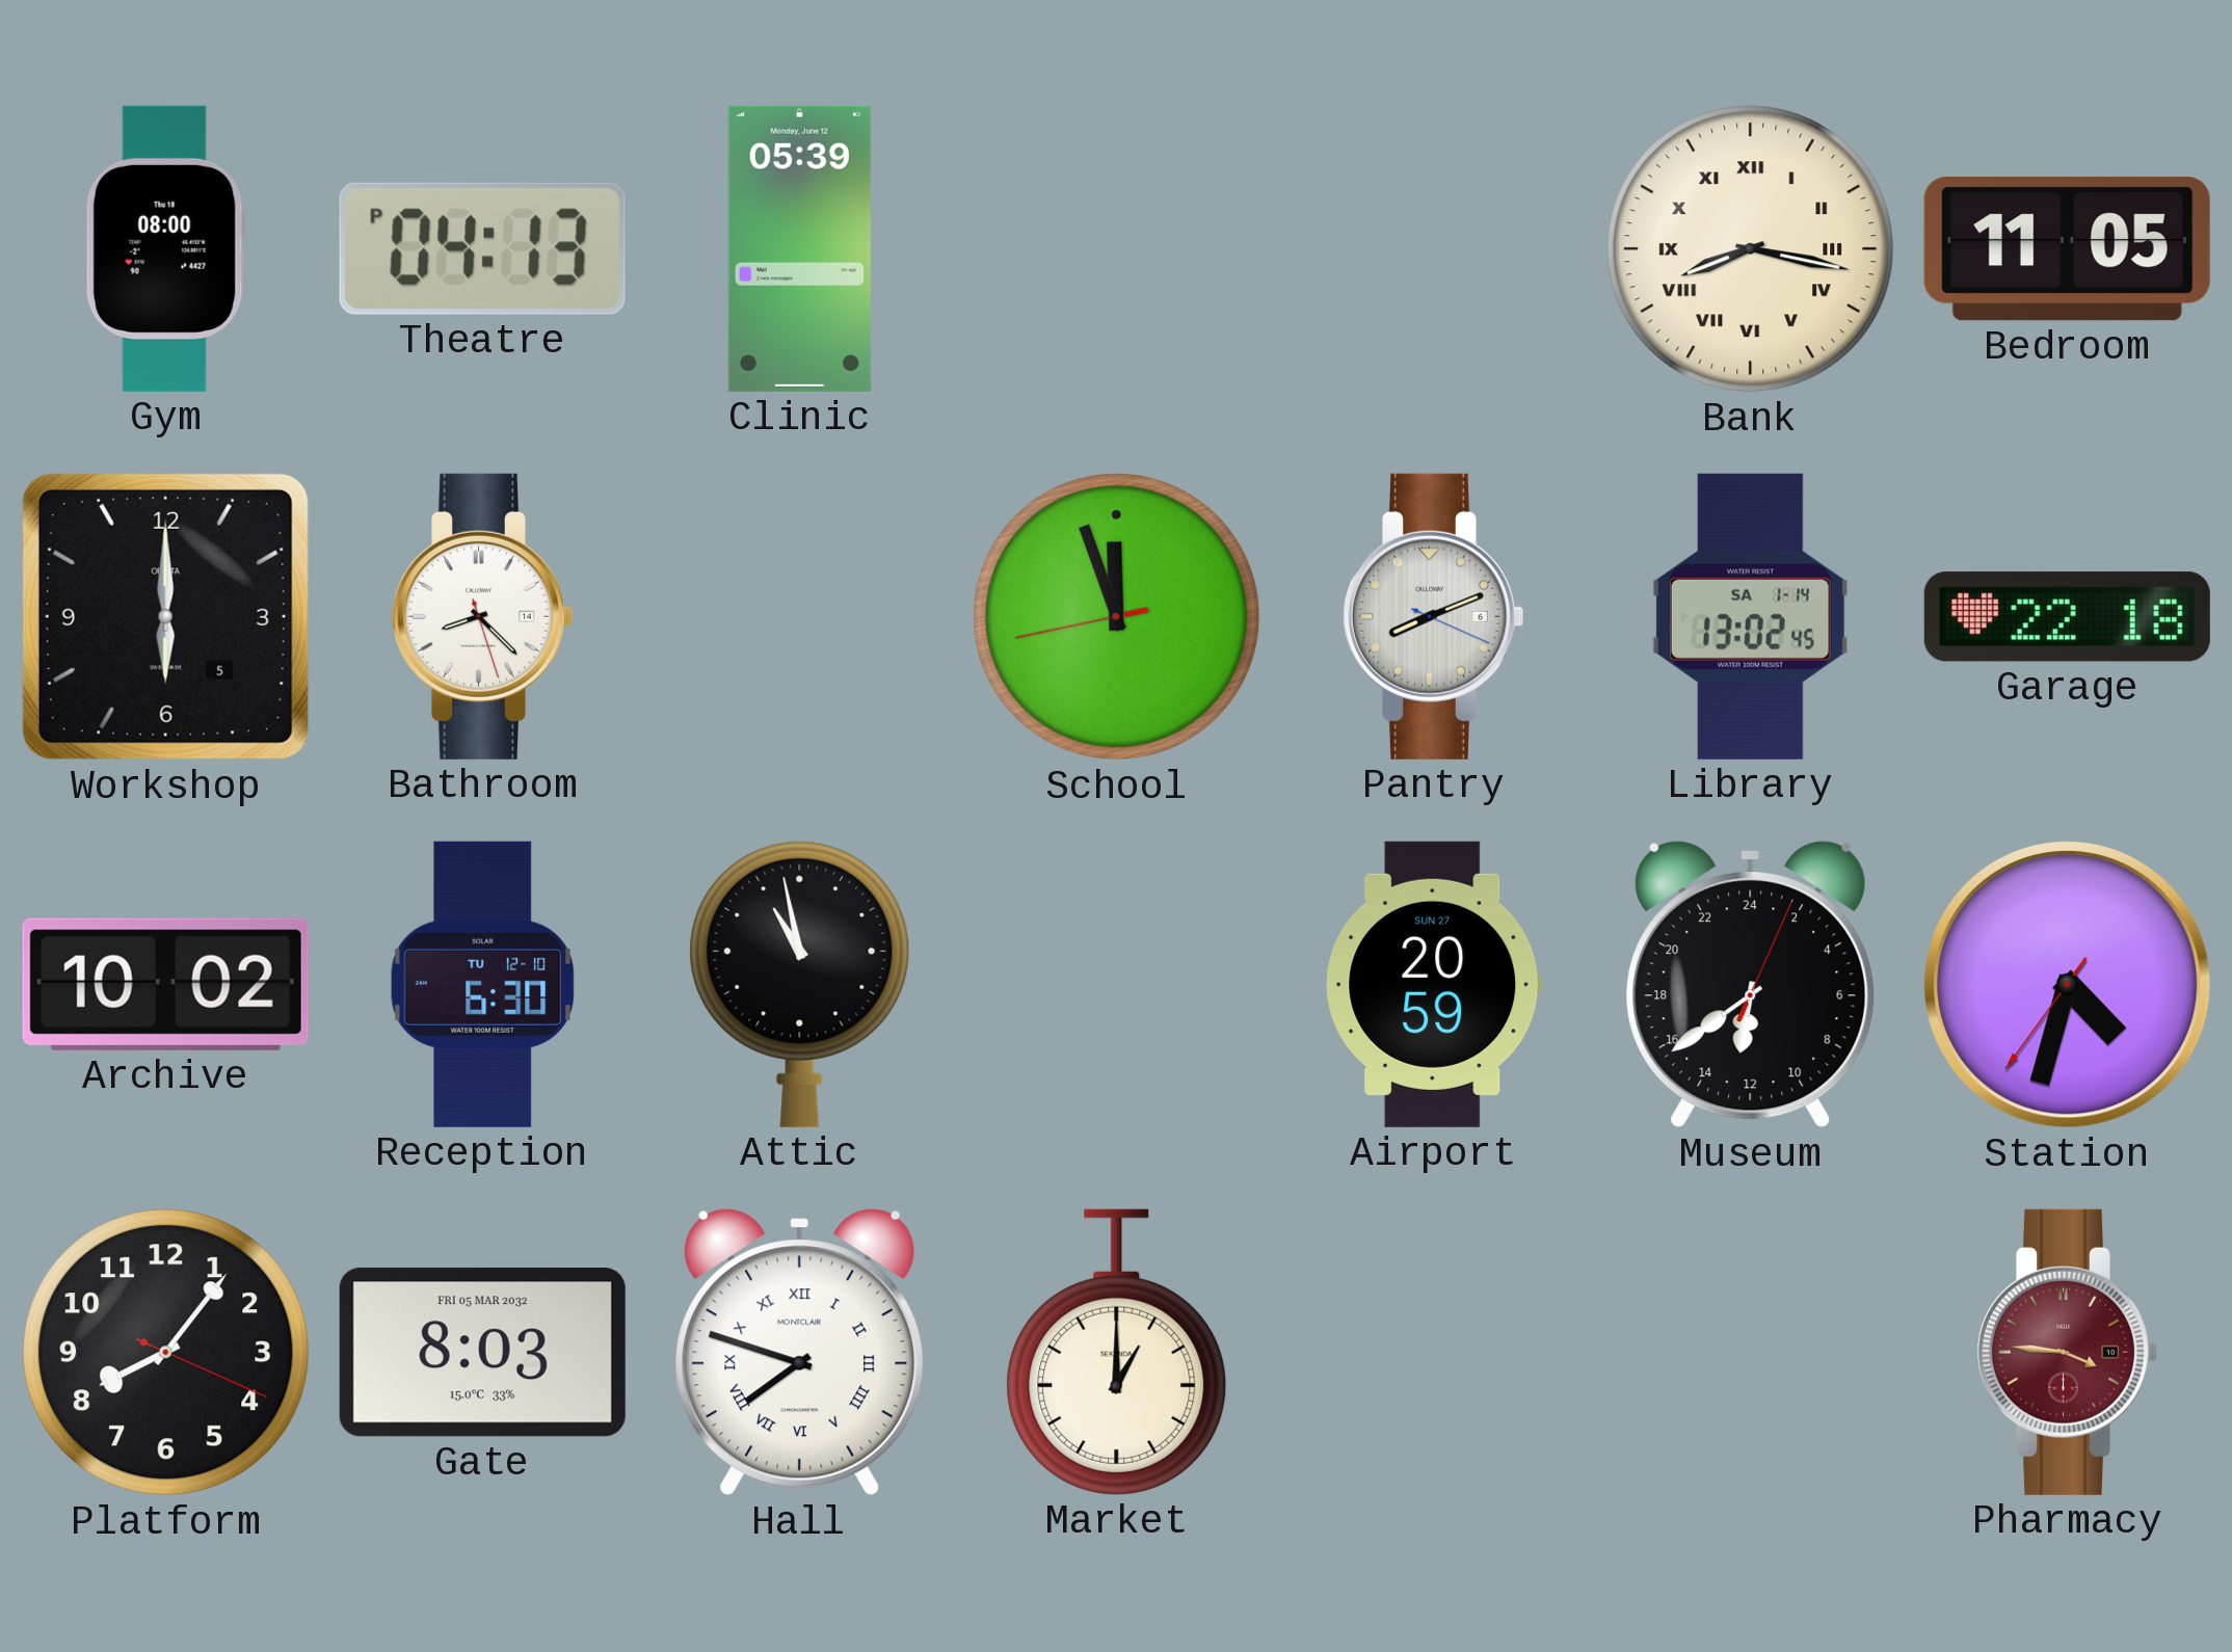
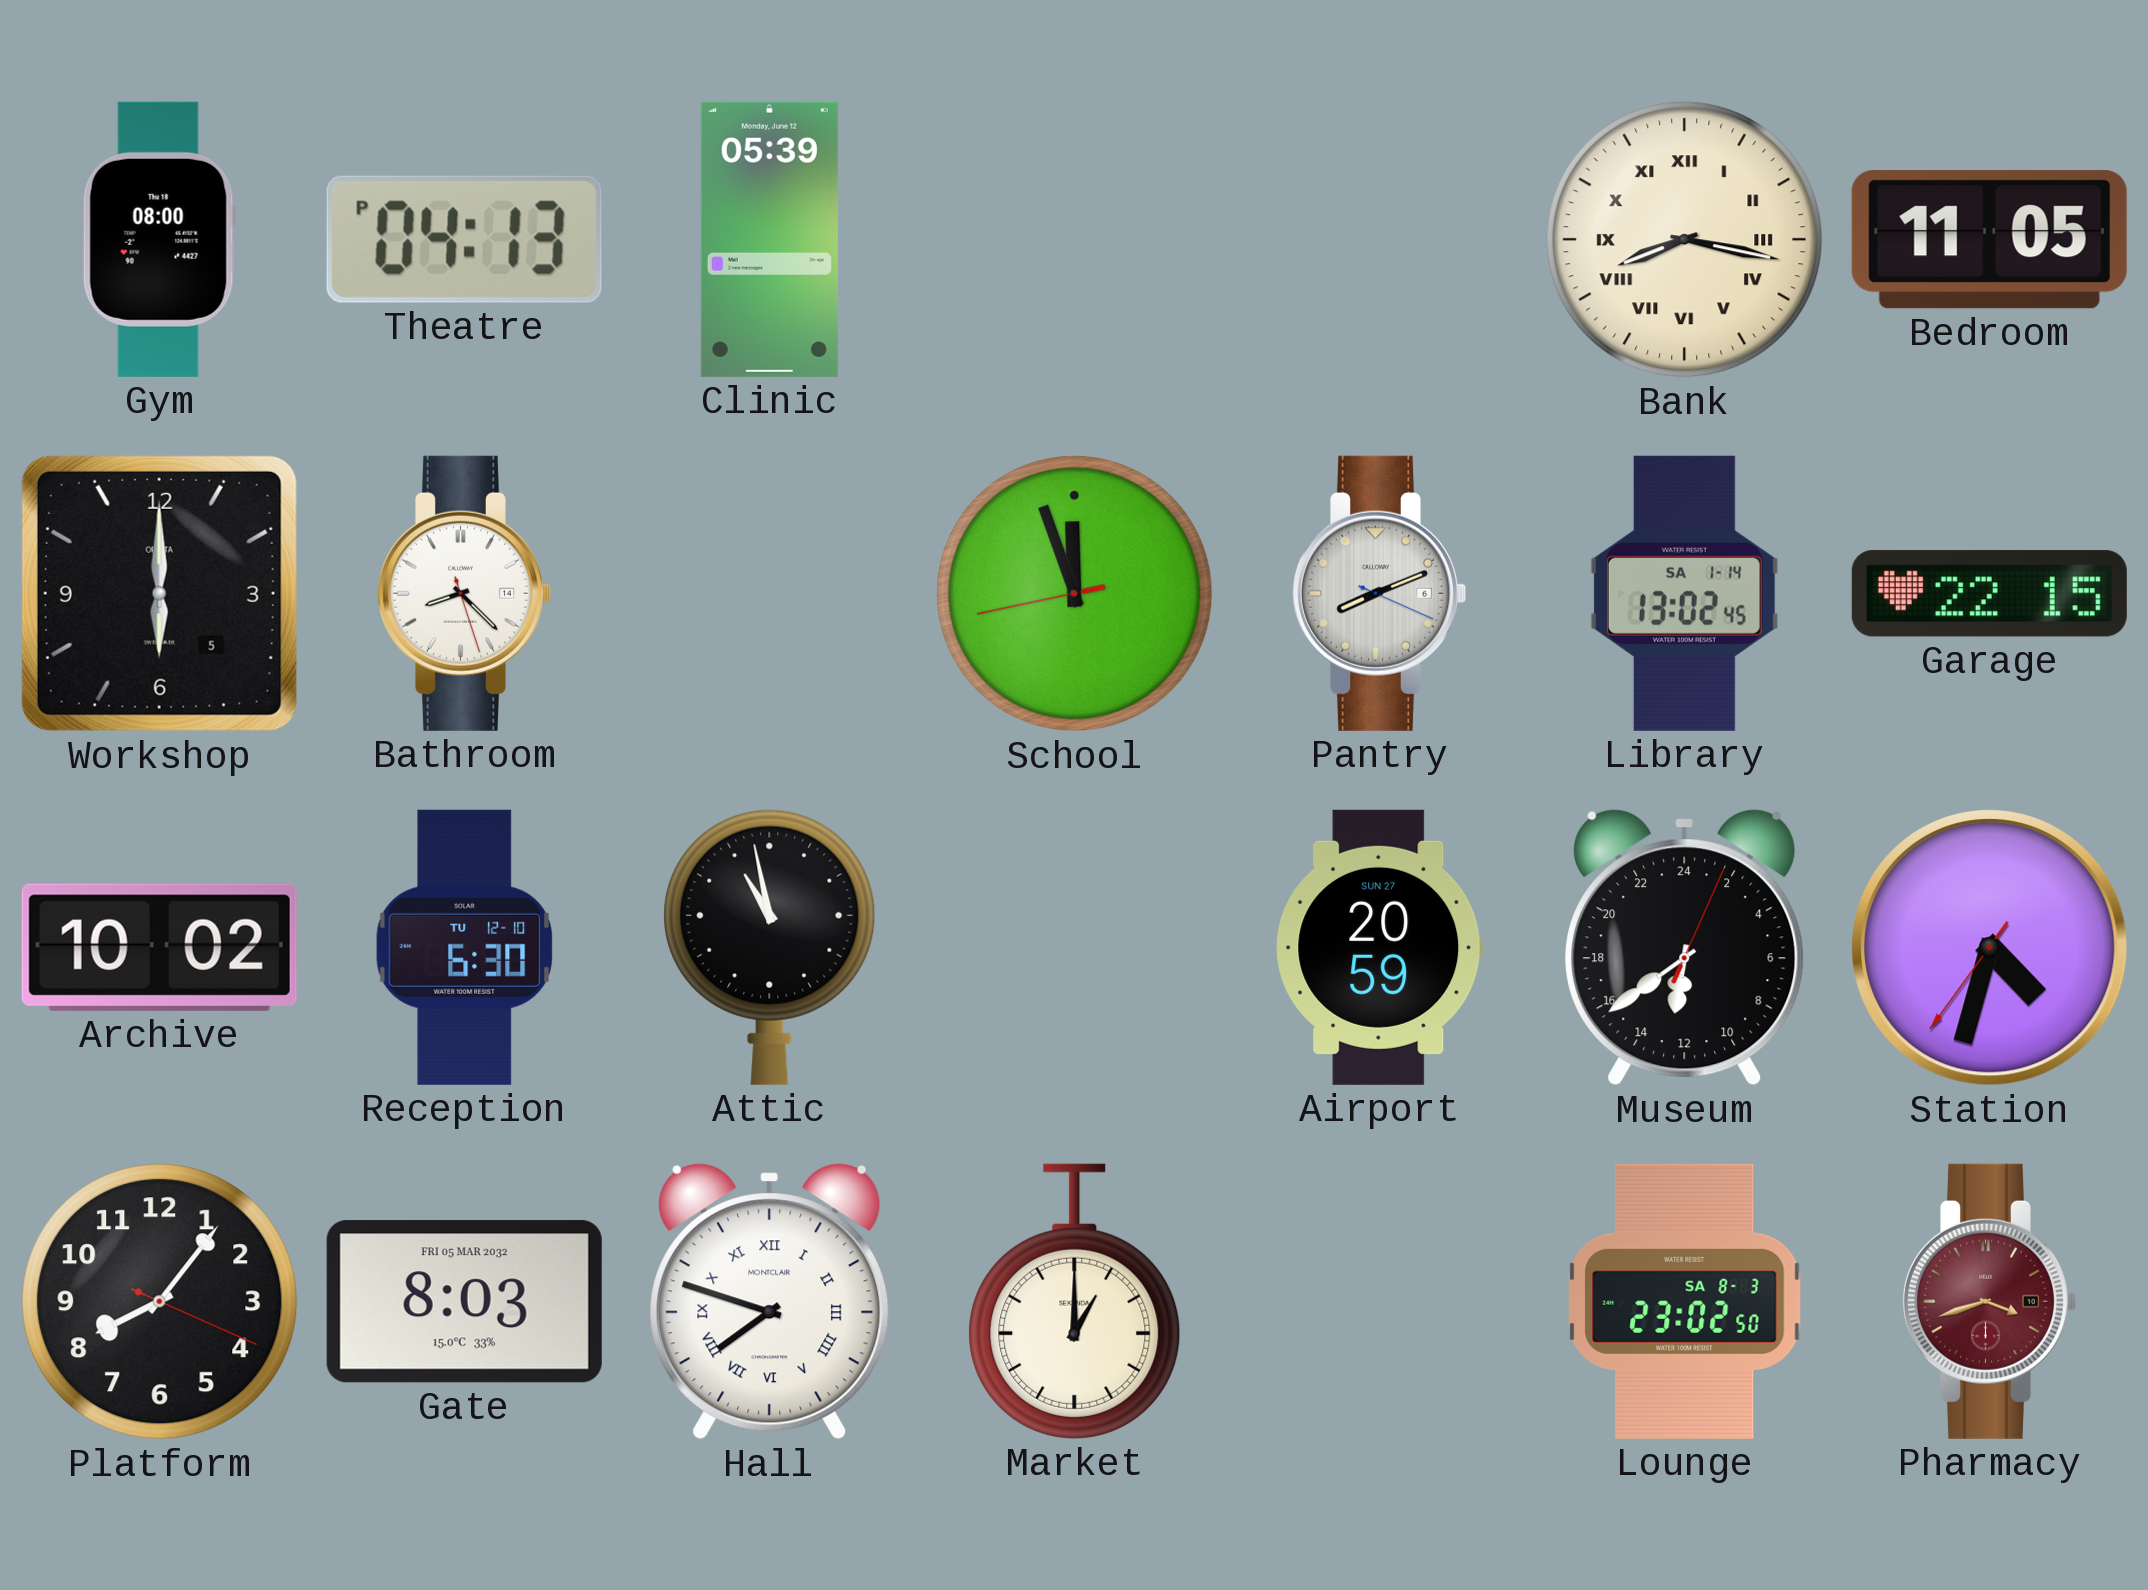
Garage: 22:18 -> 22:15
Lounge: none -> 23:02
Pharmacy: 3:46 -> 3:42
